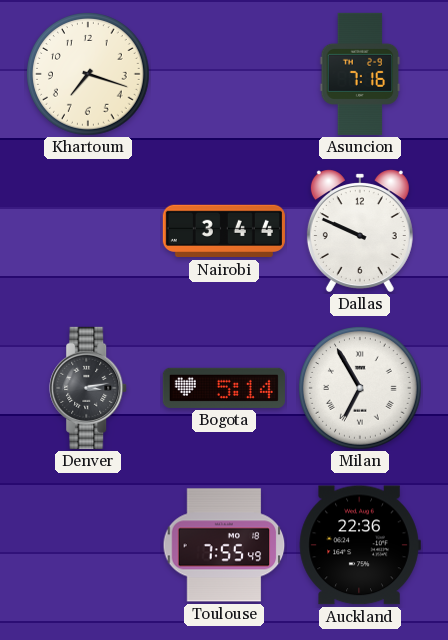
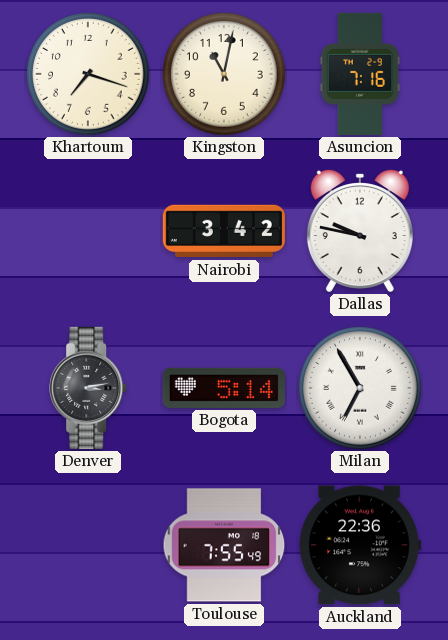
Kingston: none -> 11:02
Nairobi: 3:44 -> 3:42
Dallas: 9:49 -> 9:47
